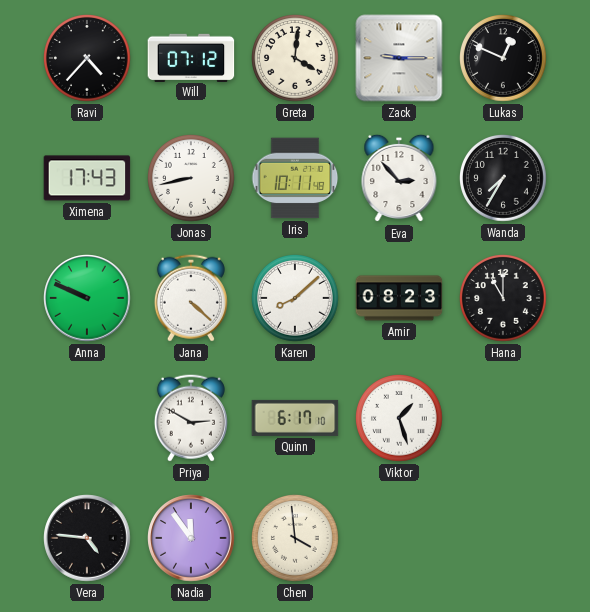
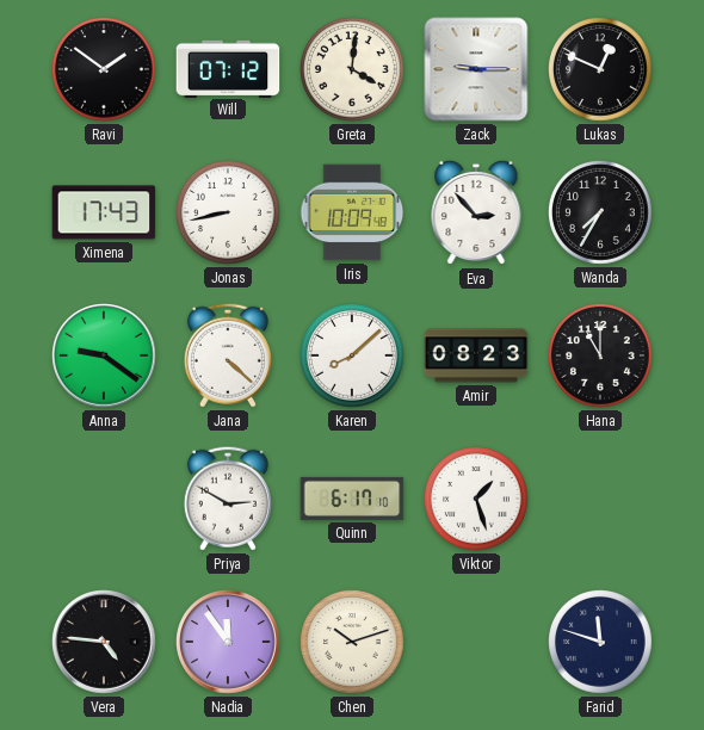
Ravi: 4:37 -> 1:51
Iris: 10:11 -> 10:09
Anna: 9:49 -> 9:21
Chen: 3:59 -> 10:12
Farid: none -> 11:48
